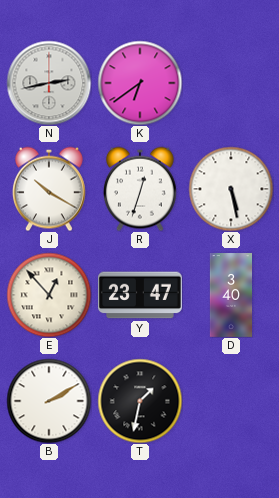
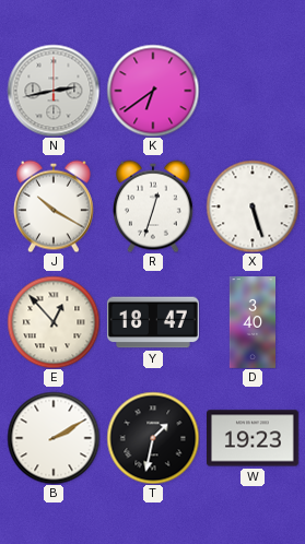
X: 5:28 -> 5:27
Y: 23:47 -> 18:47
W: none -> 19:23
